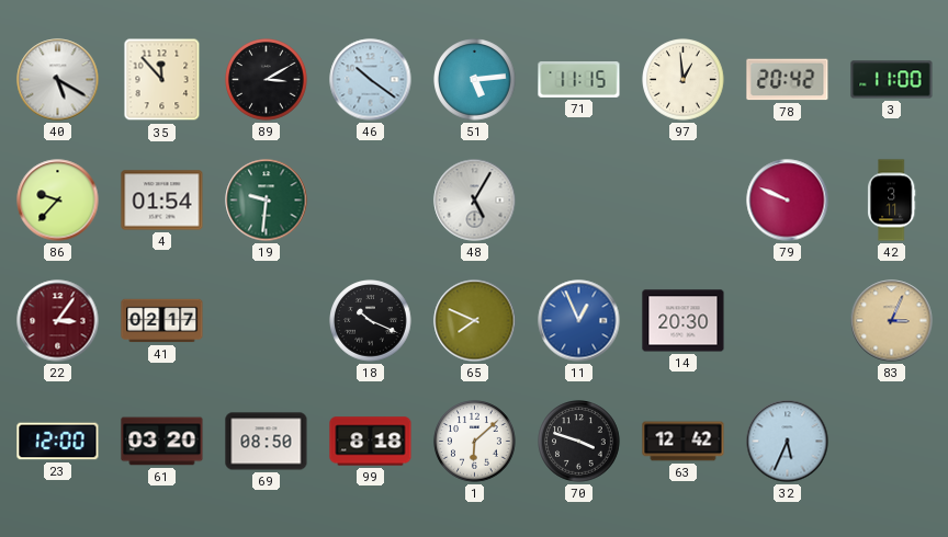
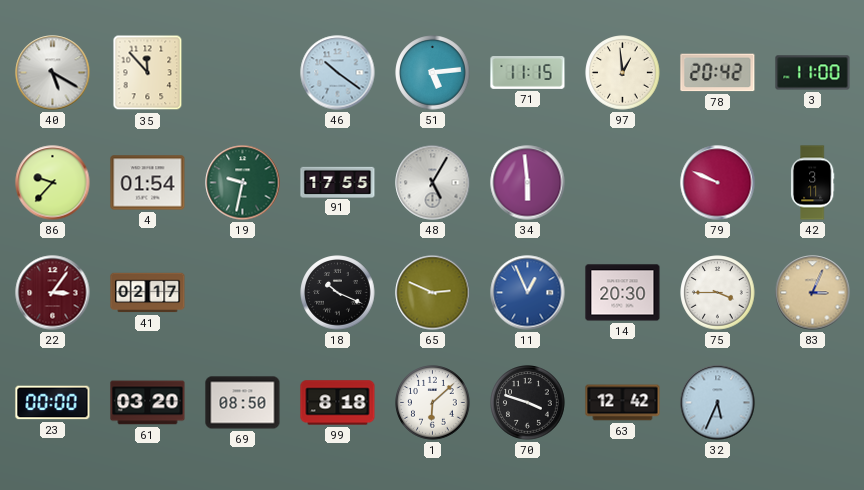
89: 3:10 -> none
19: 9:31 -> 9:32
91: none -> 17:55
34: none -> 5:59
65: 7:49 -> 2:49
75: none -> 3:45
23: 12:00 -> 00:00
